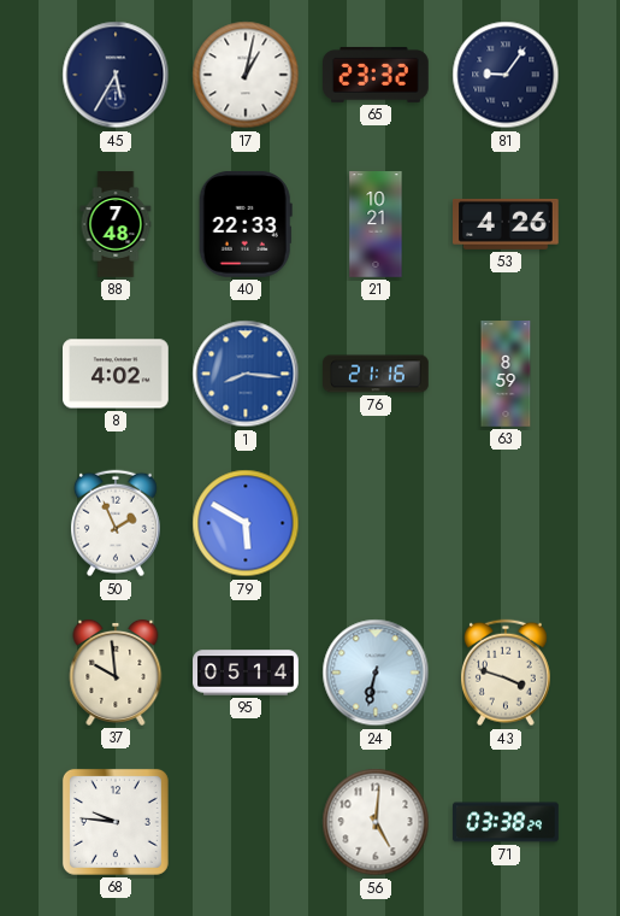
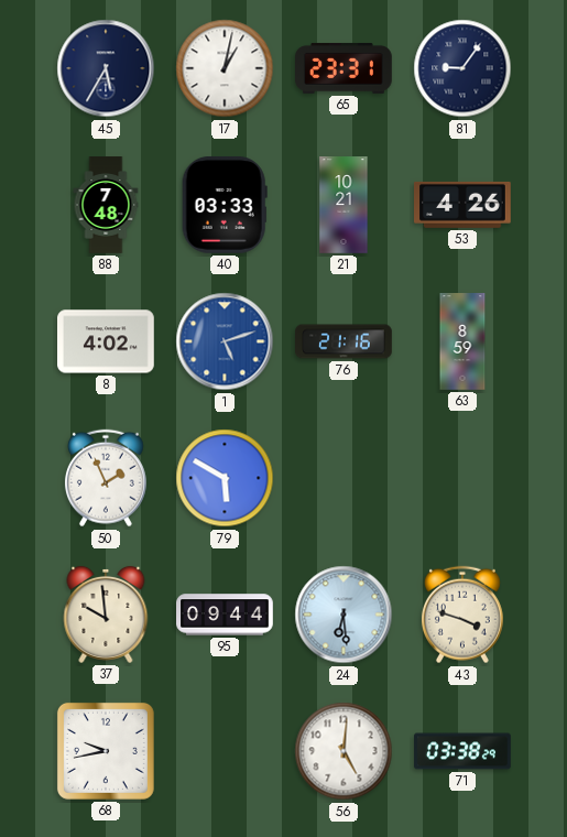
65: 23:32 -> 23:31
40: 22:33 -> 03:33
1: 8:16 -> 5:12
95: 05:14 -> 09:44
24: 6:32 -> 6:29
68: 9:46 -> 9:43
